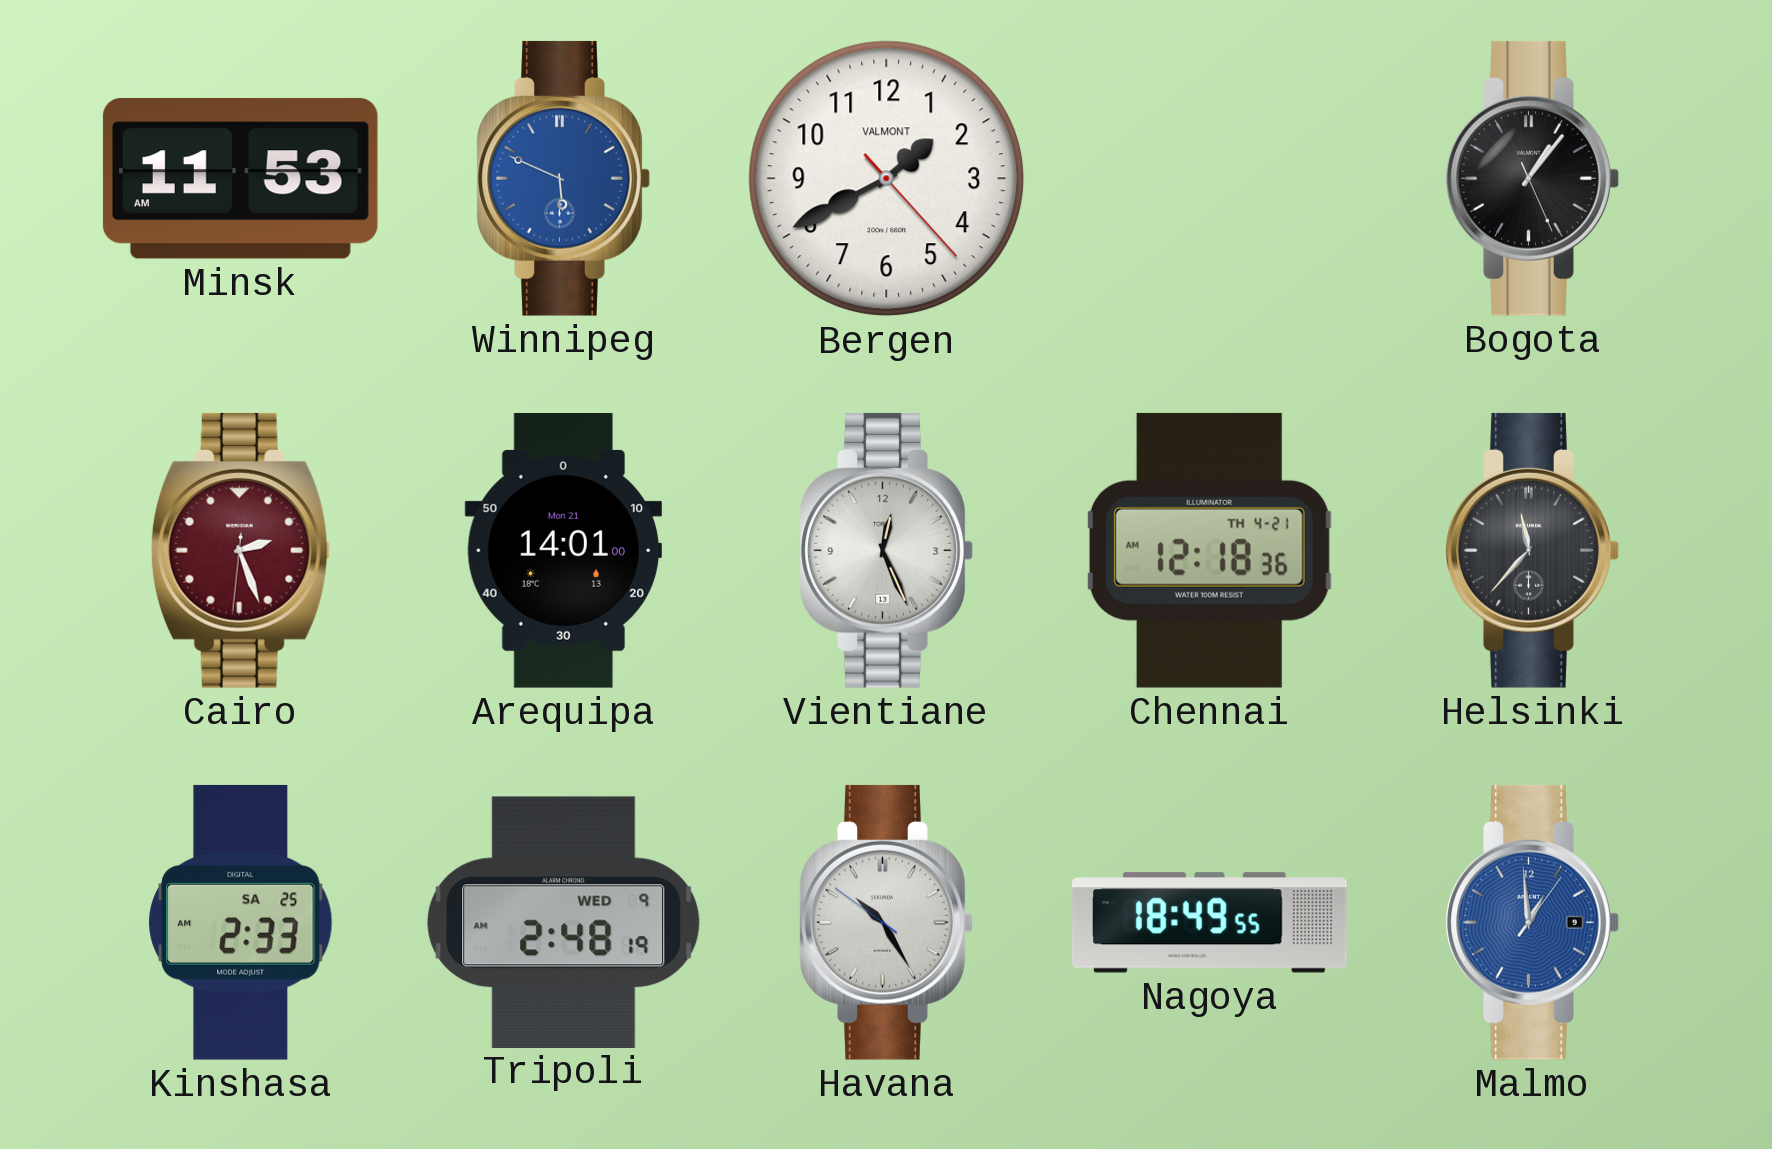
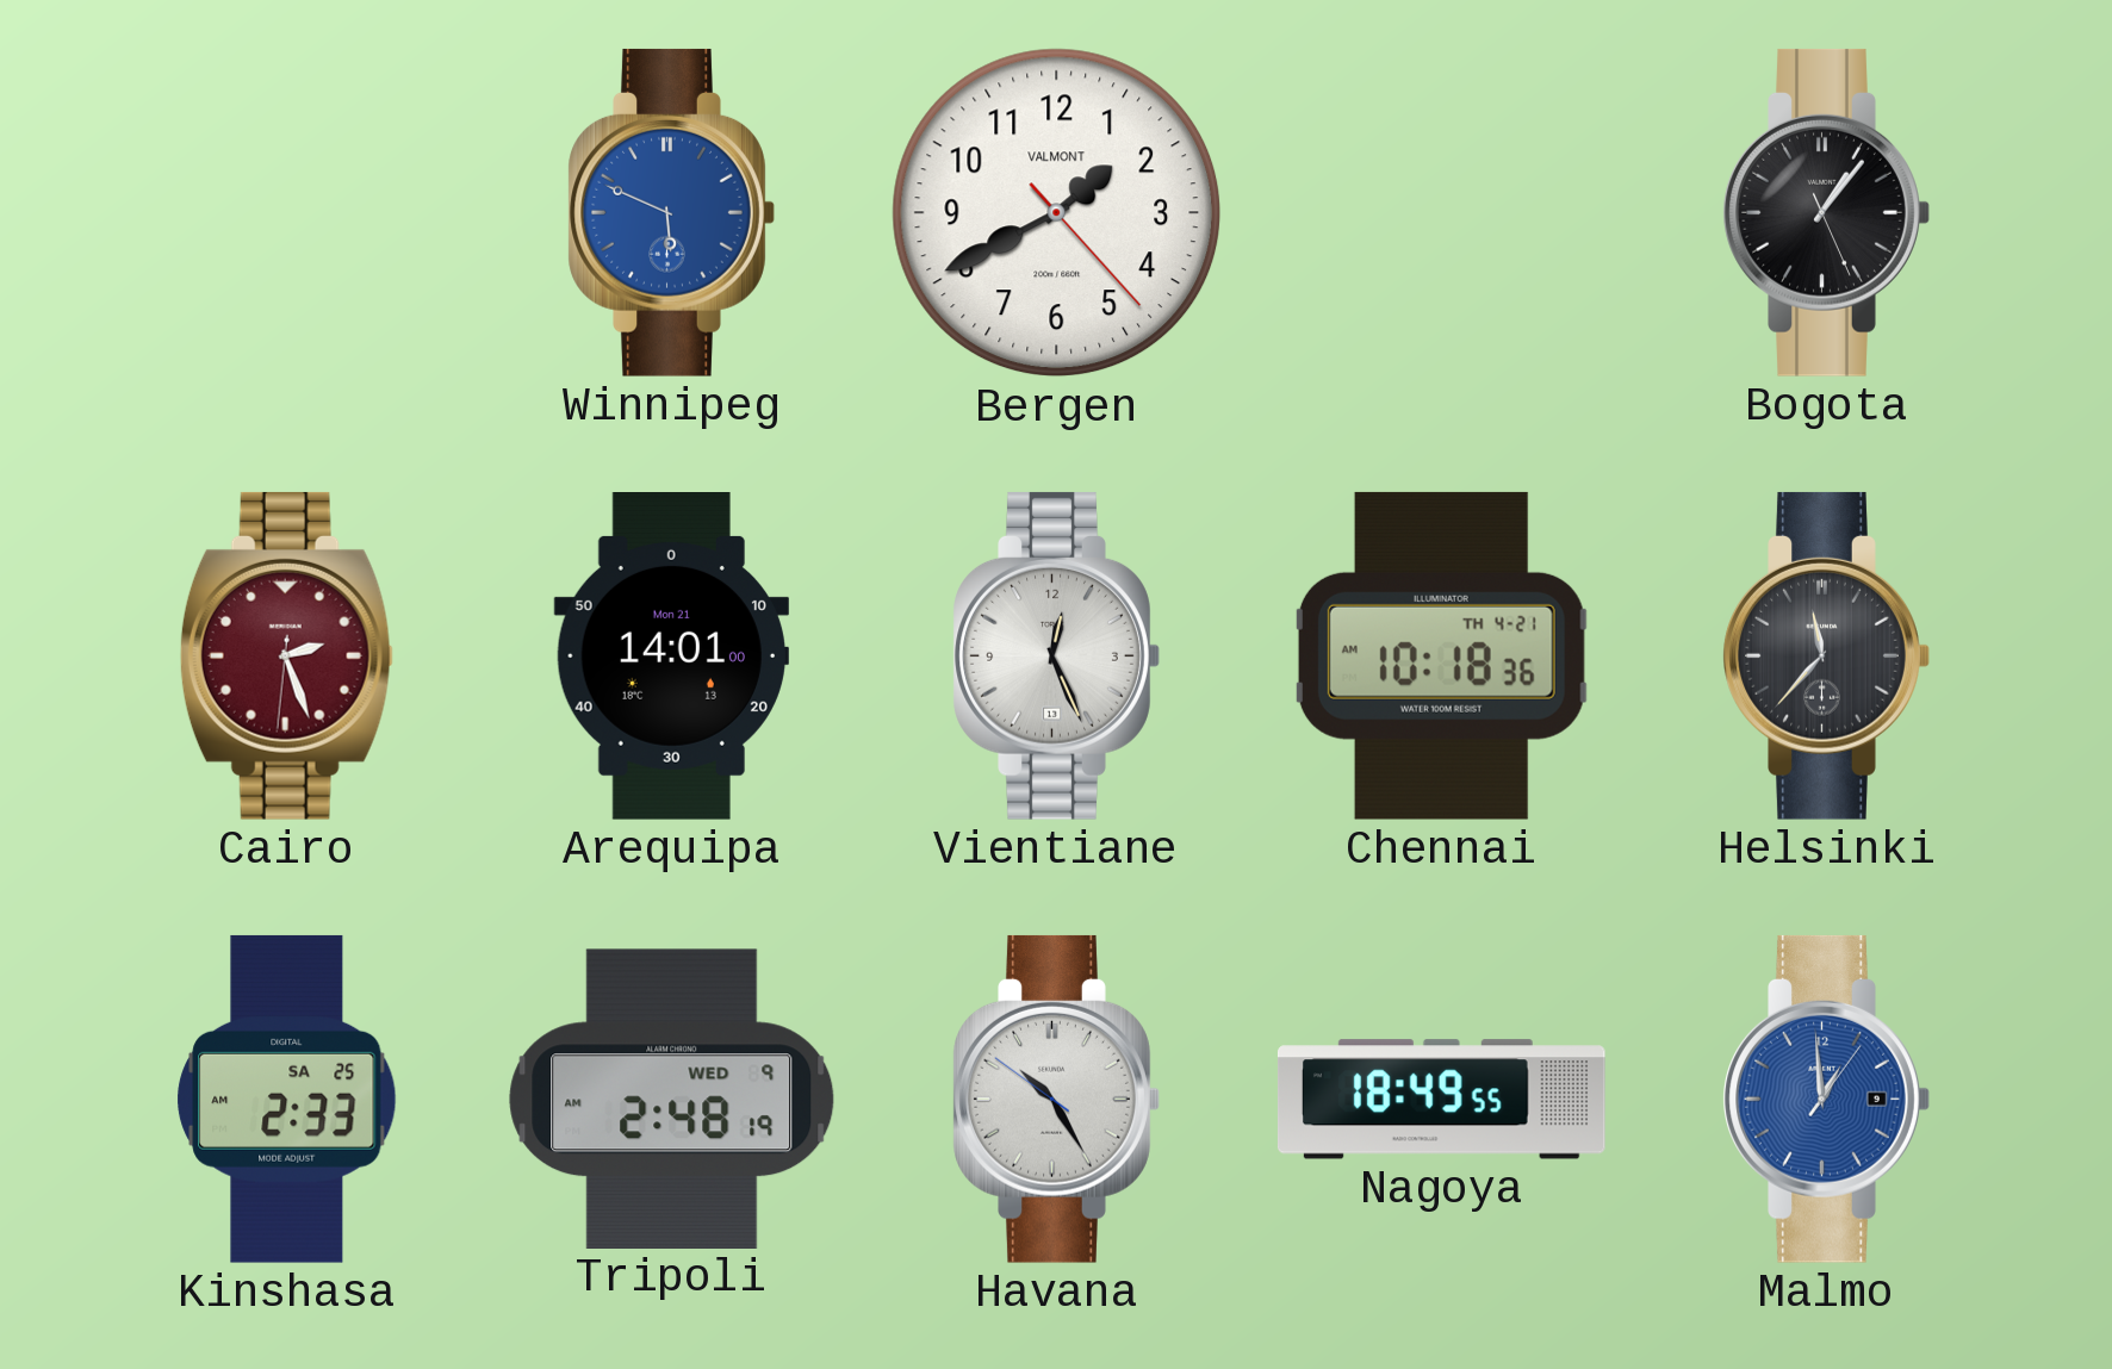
Minsk: 11:53 -> none
Chennai: 12:18 -> 10:18
